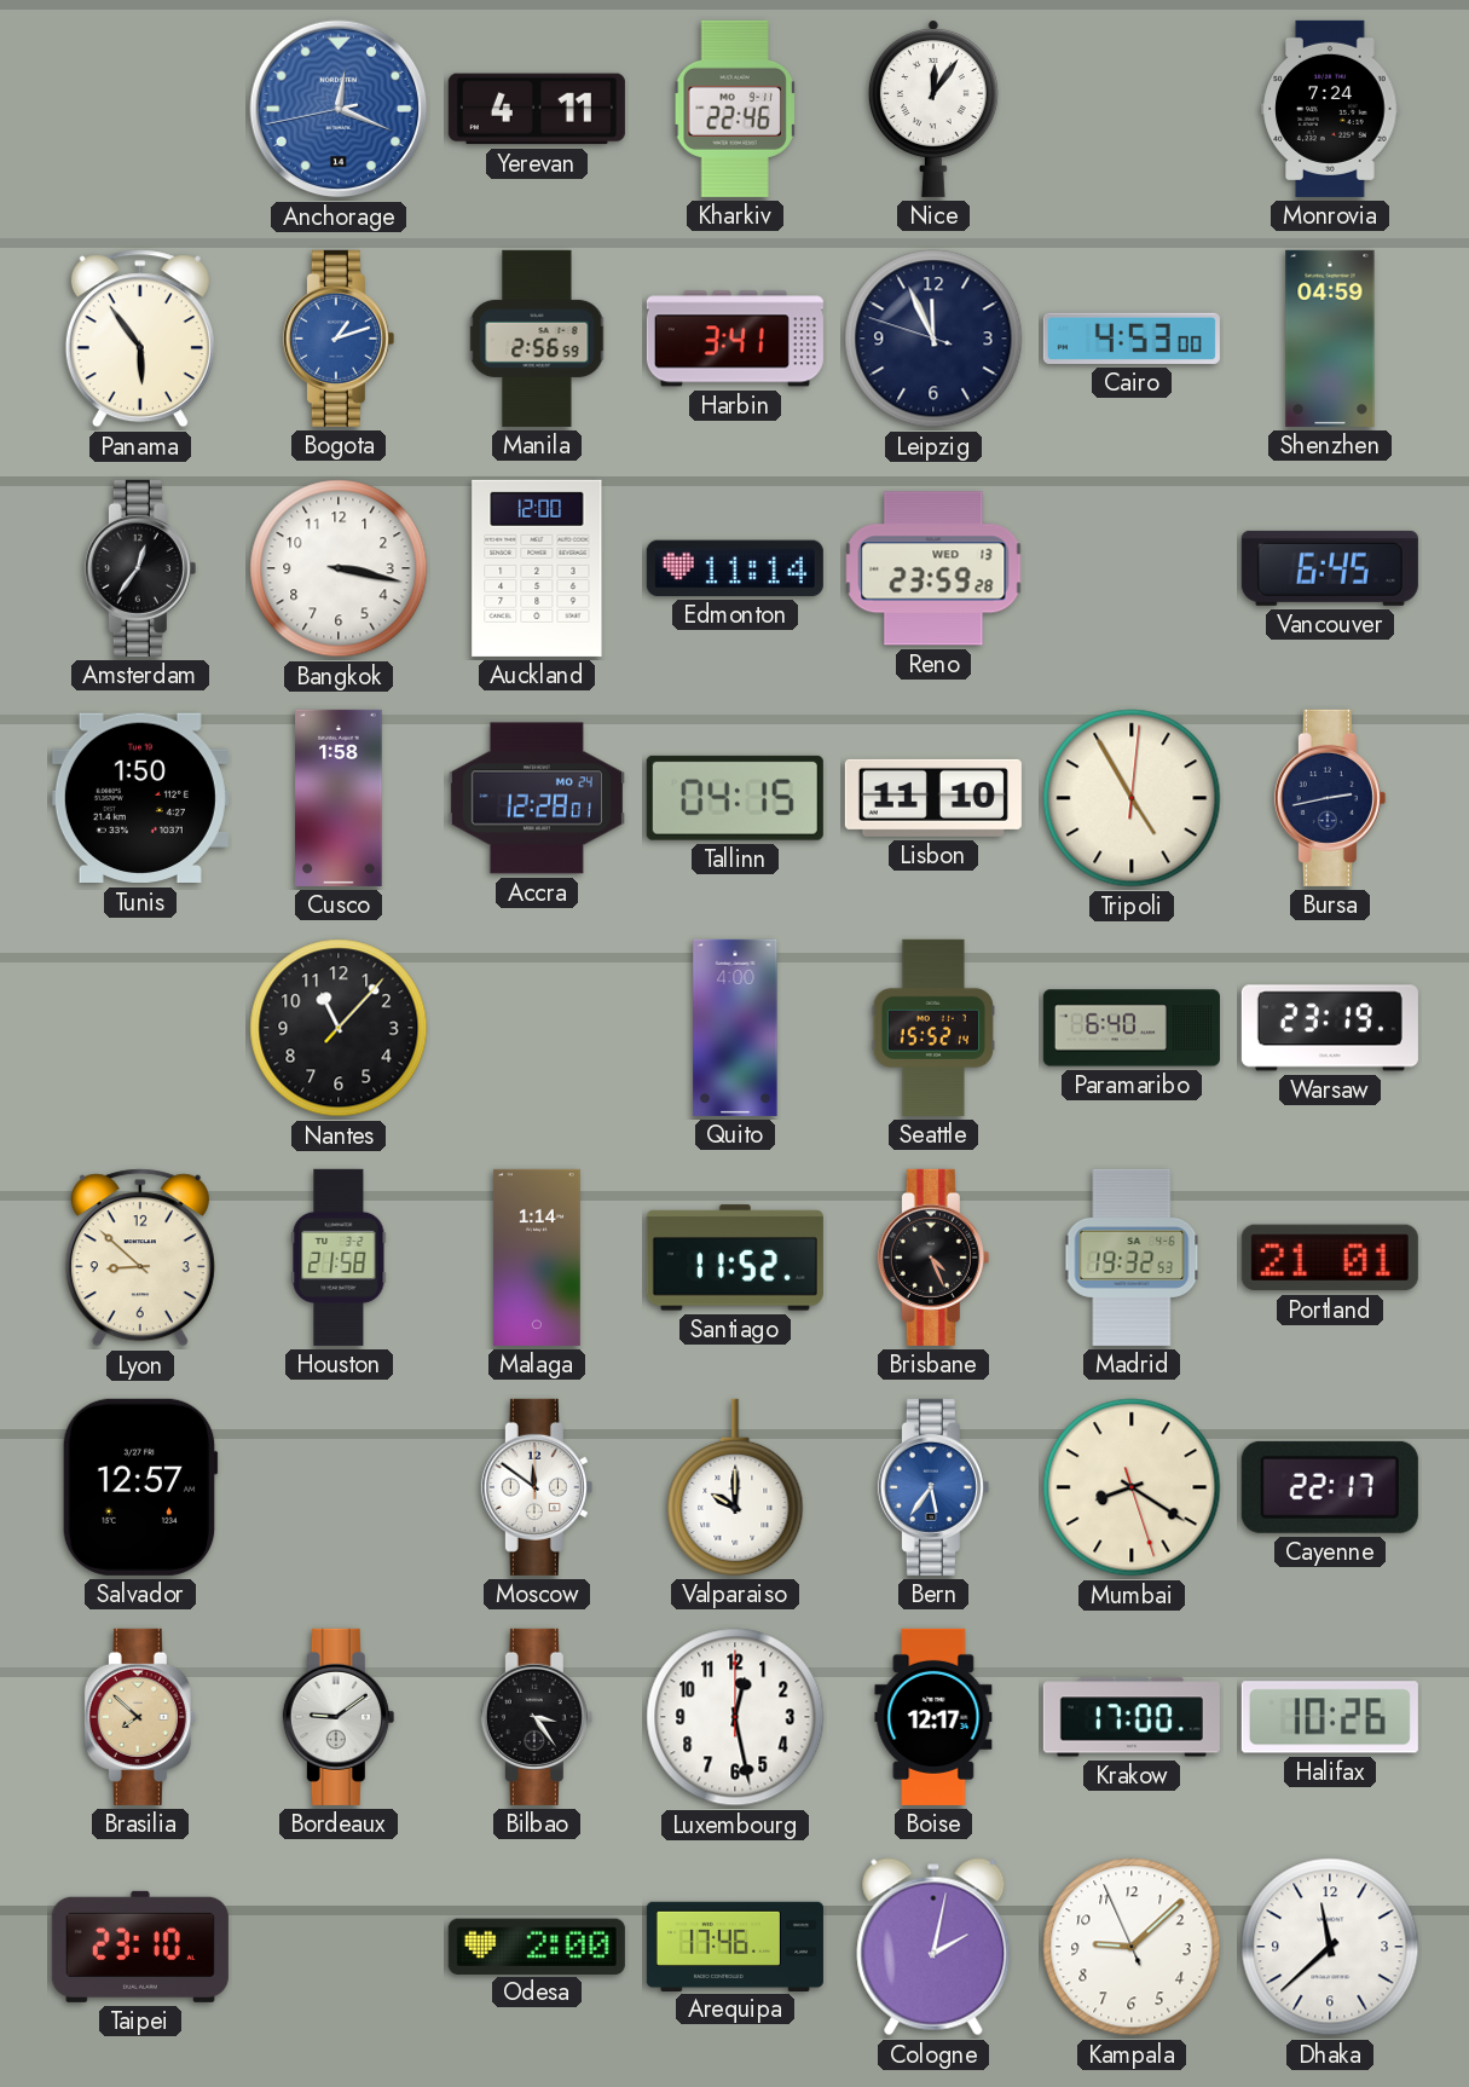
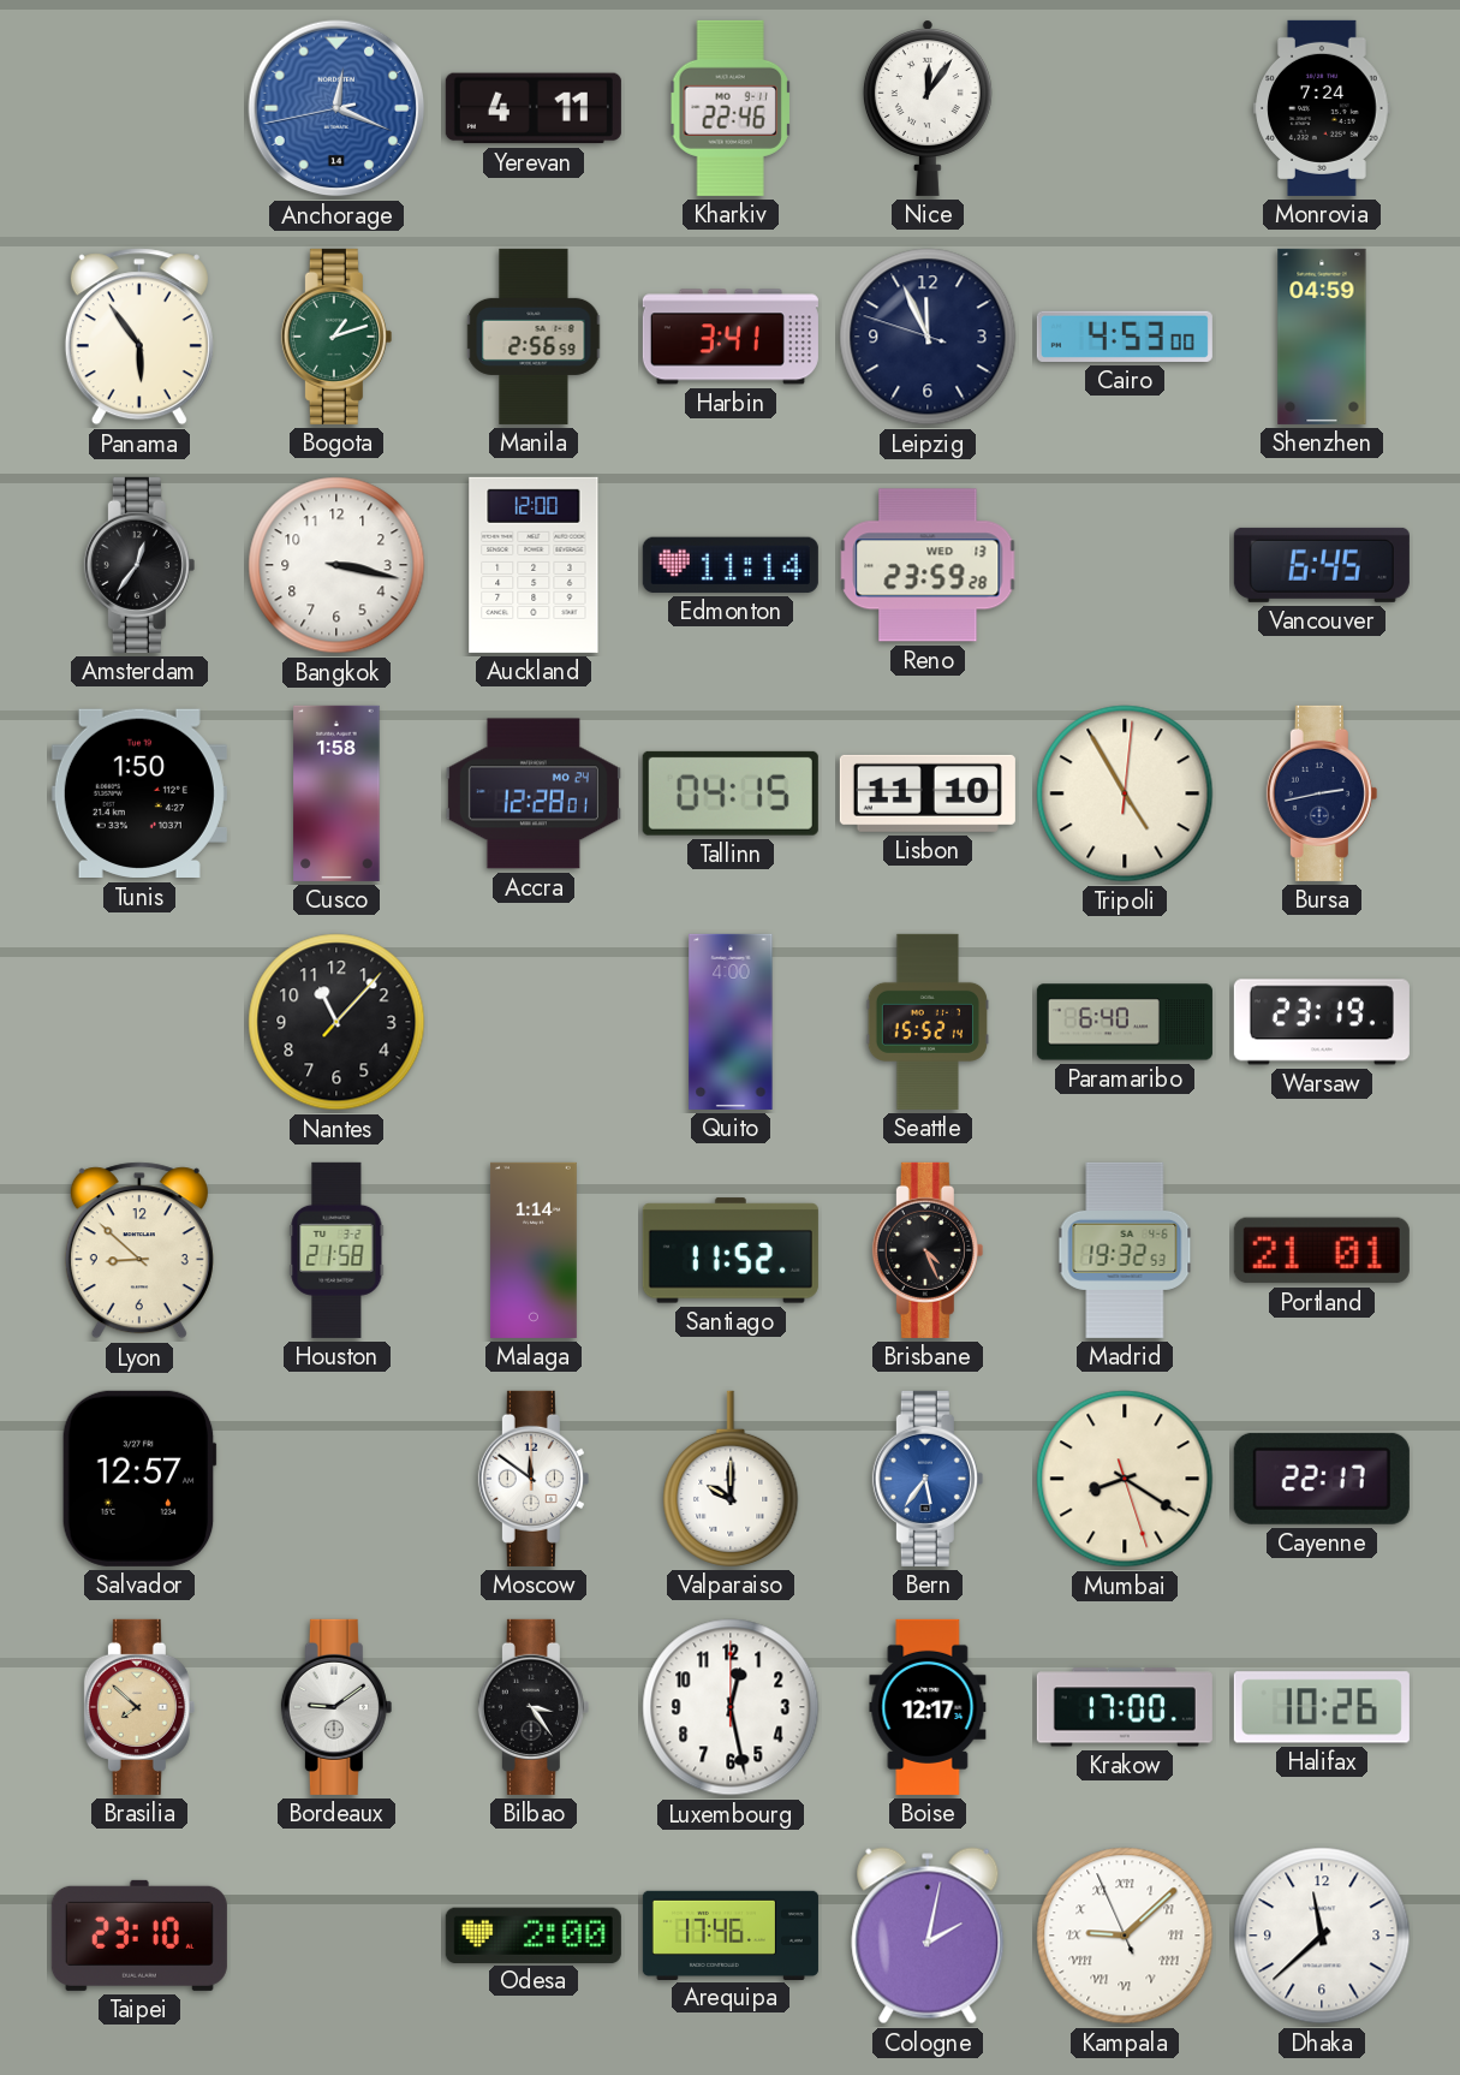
Bogota dial: blue -> green
Kampala numerals: Arabic -> Roman
